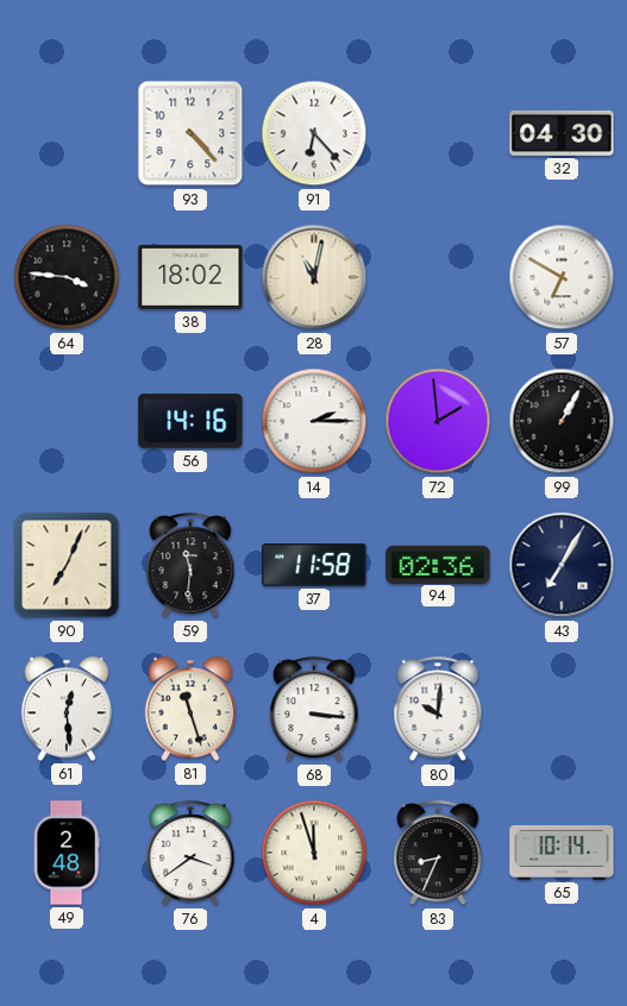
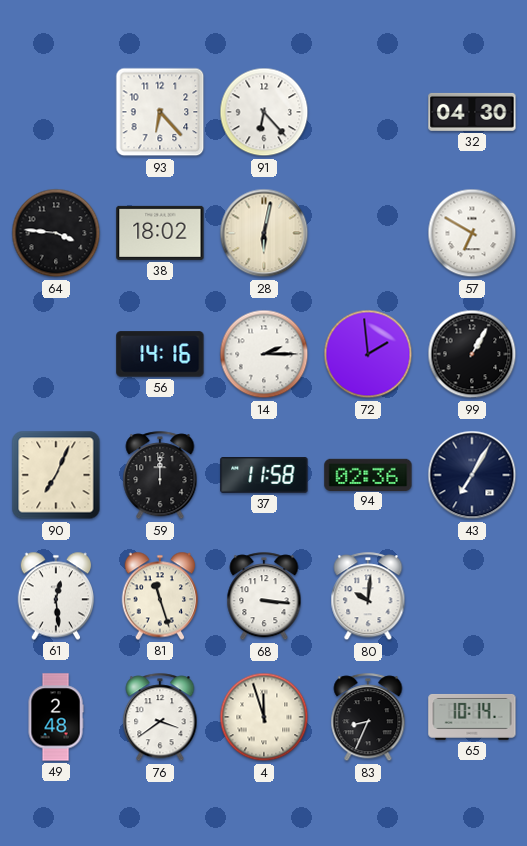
93: 4:23 -> 6:23
28: 11:02 -> 6:02
59: 11:31 -> 12:00
